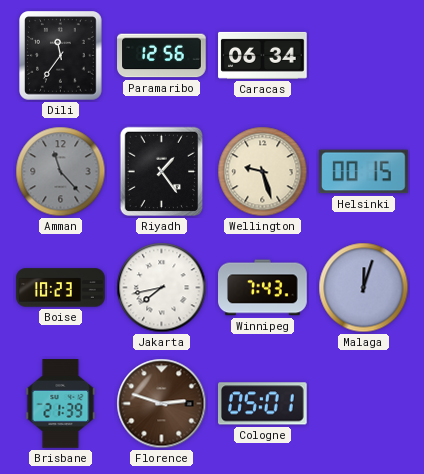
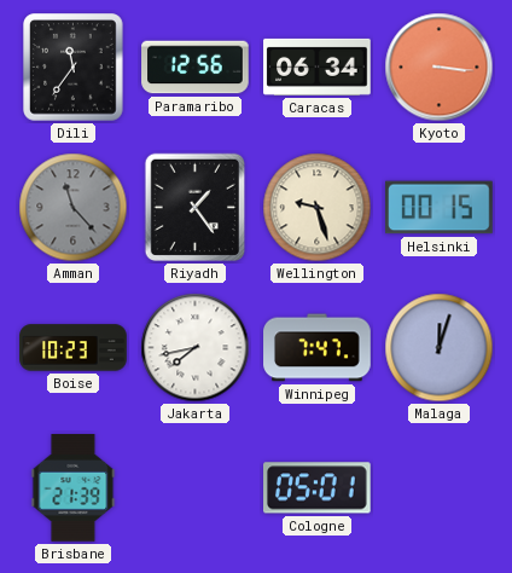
Kyoto: none -> 3:16
Winnipeg: 7:43 -> 7:47
Florence: 2:48 -> none
